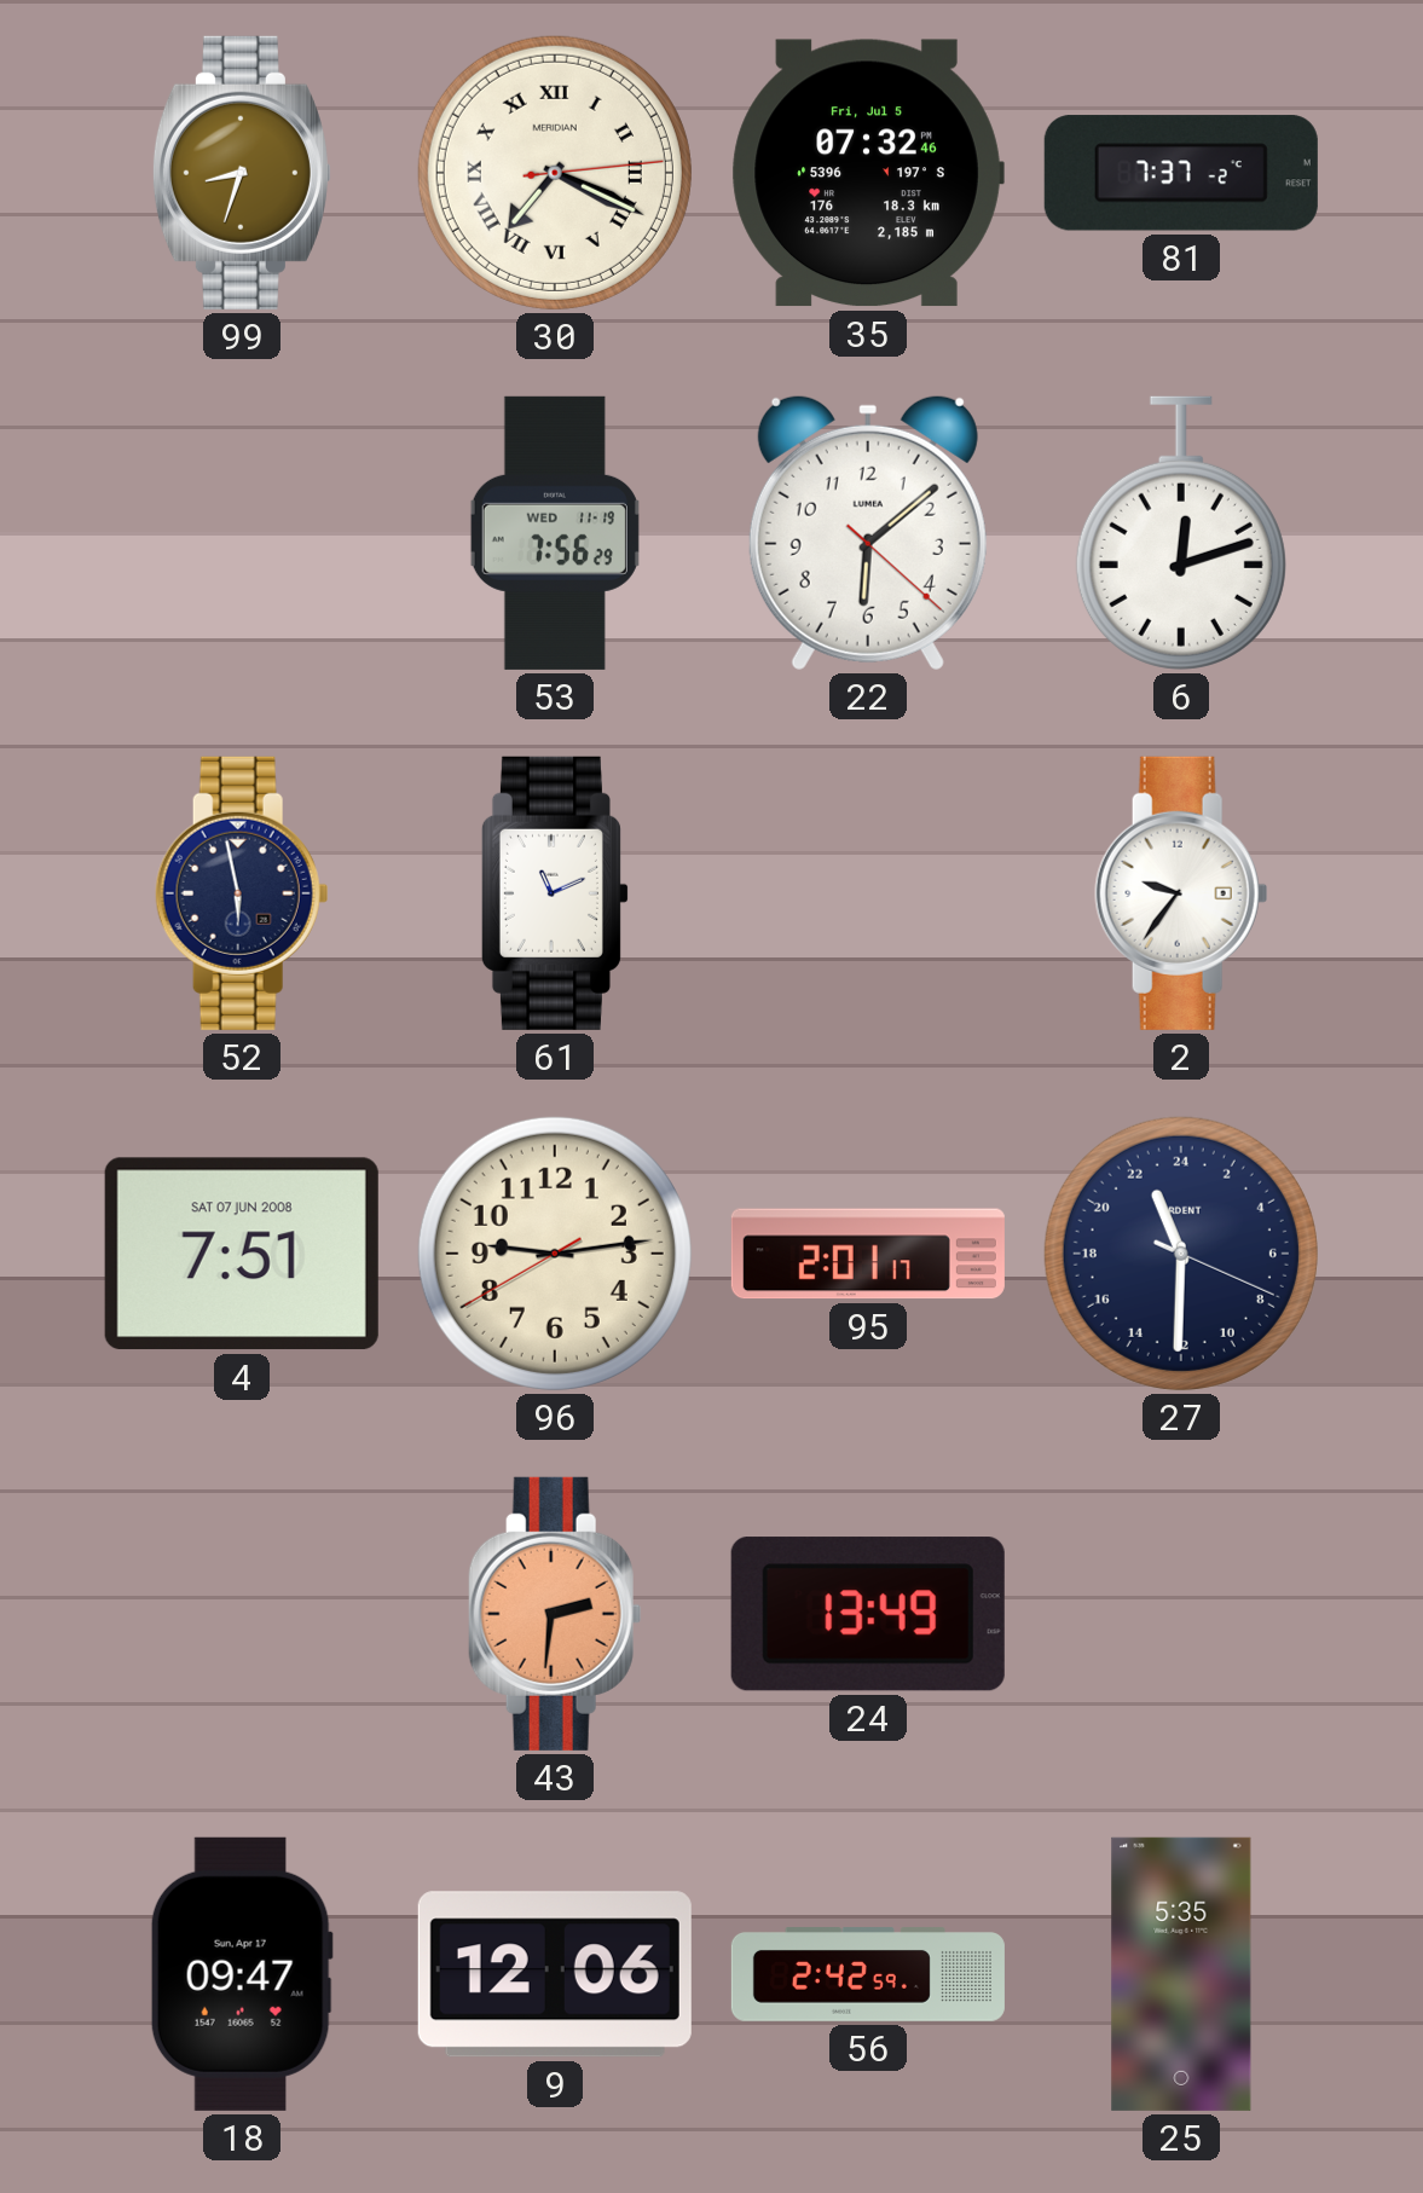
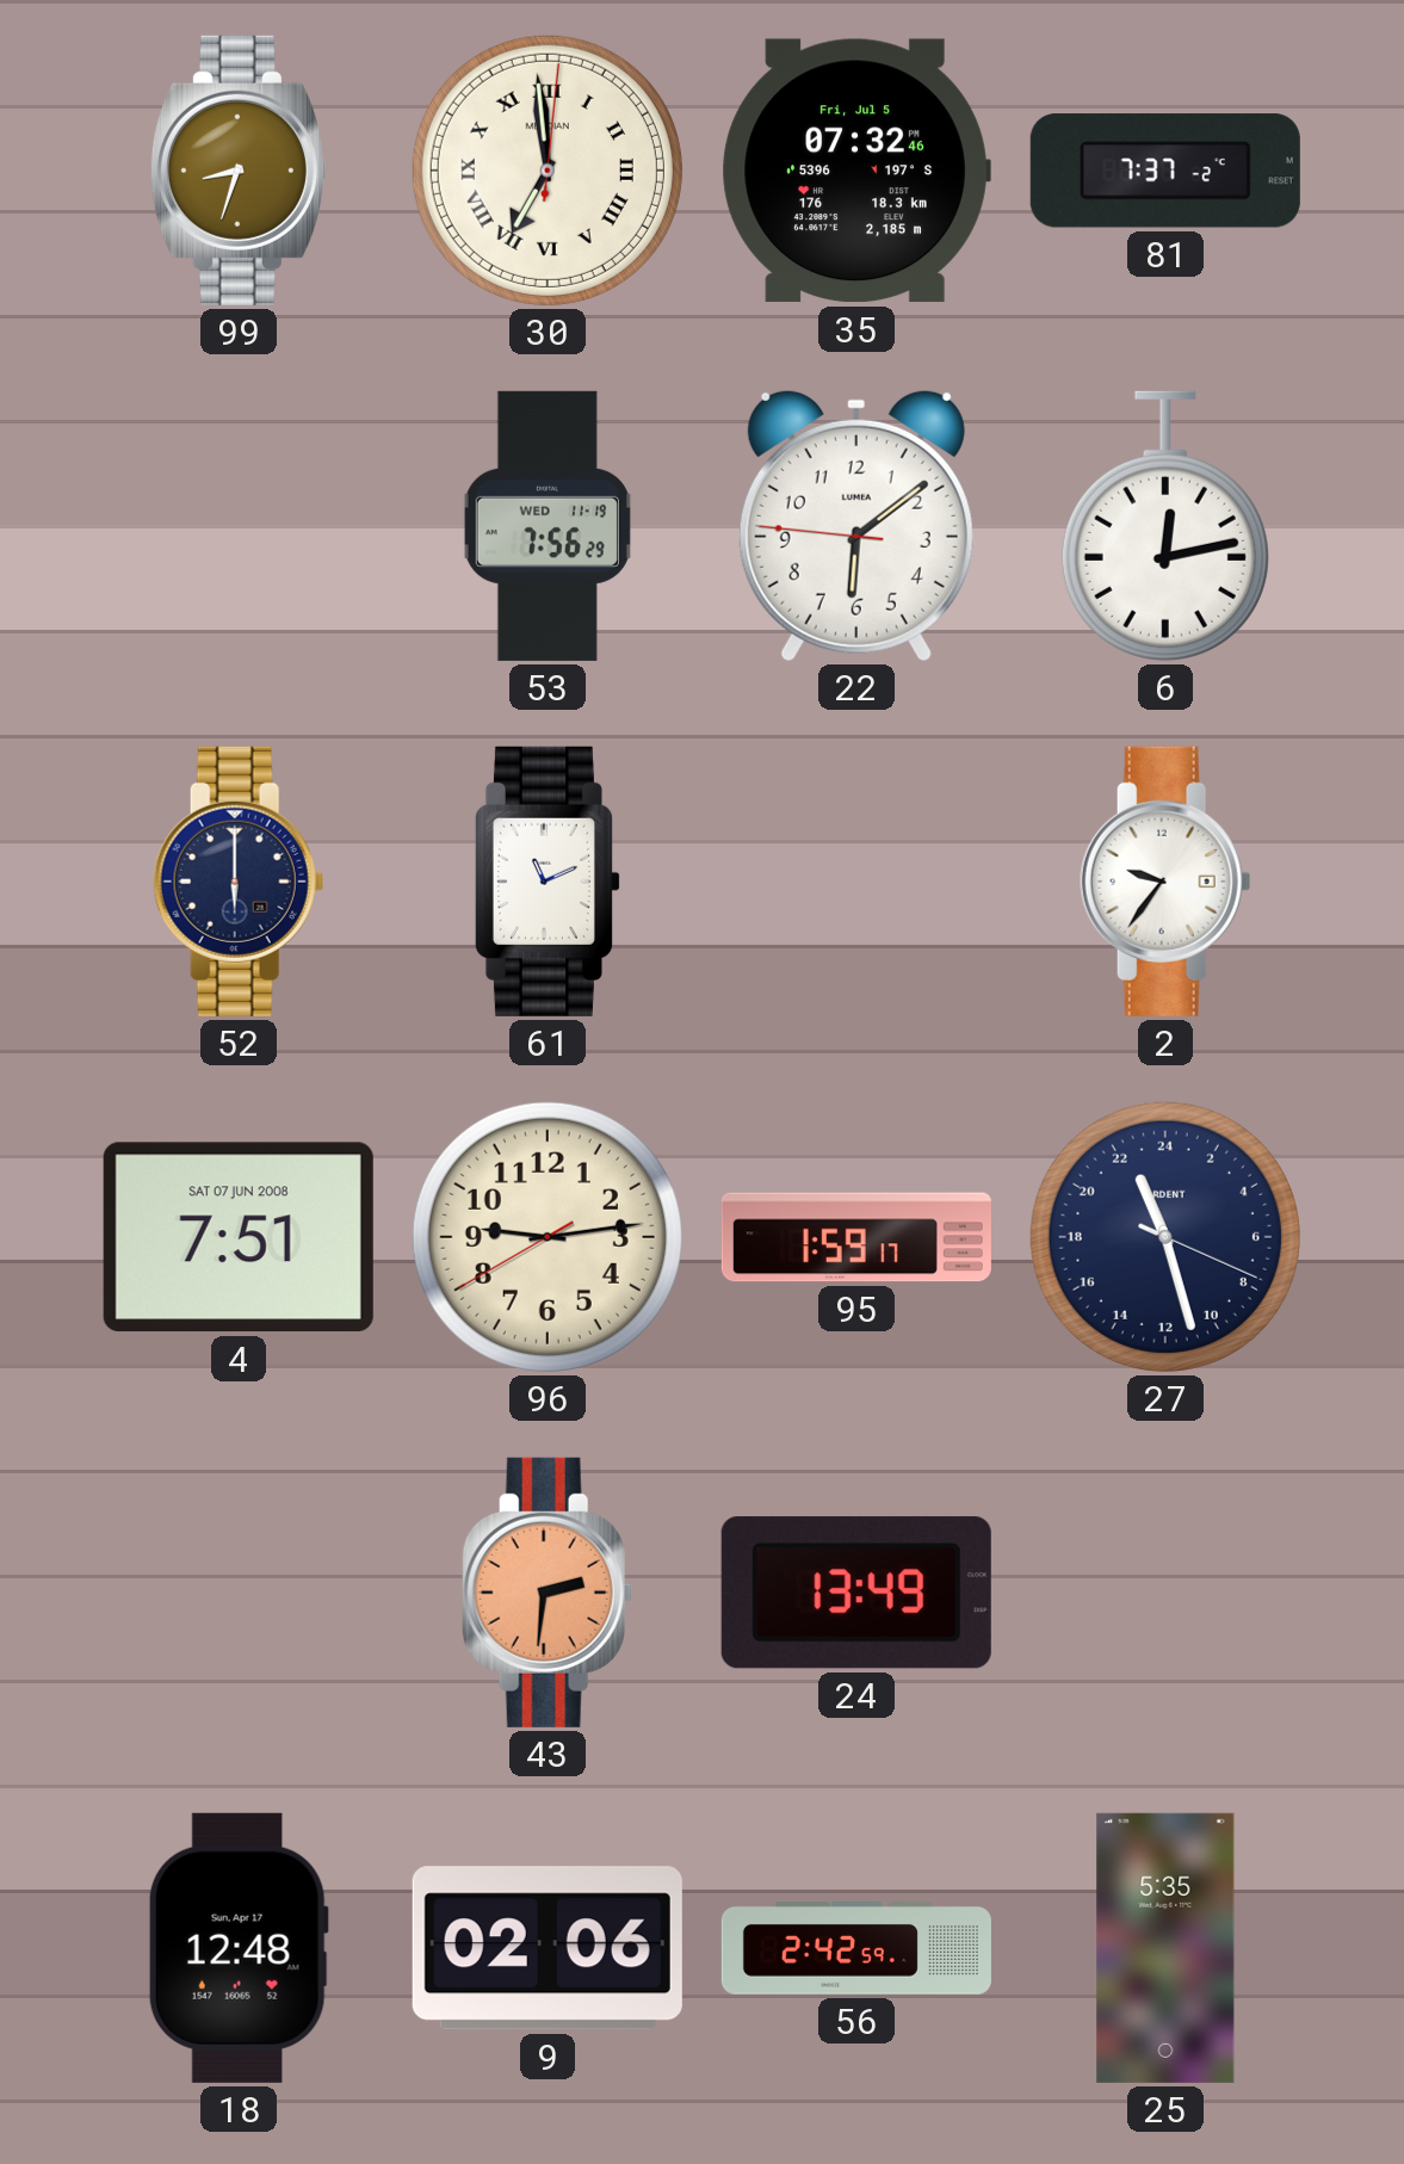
30: 7:19 -> 6:59
22: 6:08:22 -> 6:08:46
6: 12:12 -> 12:13
52: 5:58 -> 6:00
95: 2:01 -> 1:59
27: 22:30 -> 22:27
18: 09:47 -> 12:48
9: 12:06 -> 02:06
